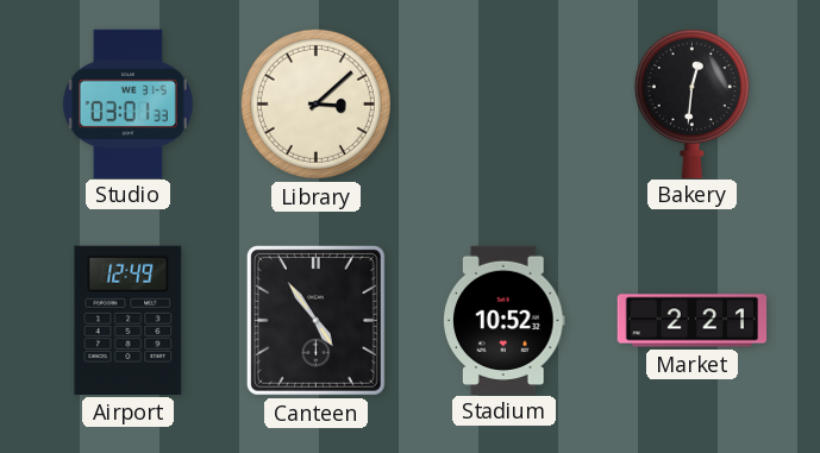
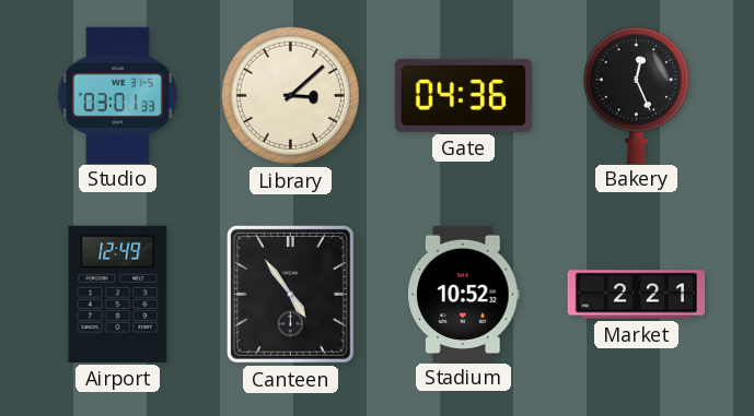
Gate: none -> 04:36
Bakery: 12:31 -> 12:26
